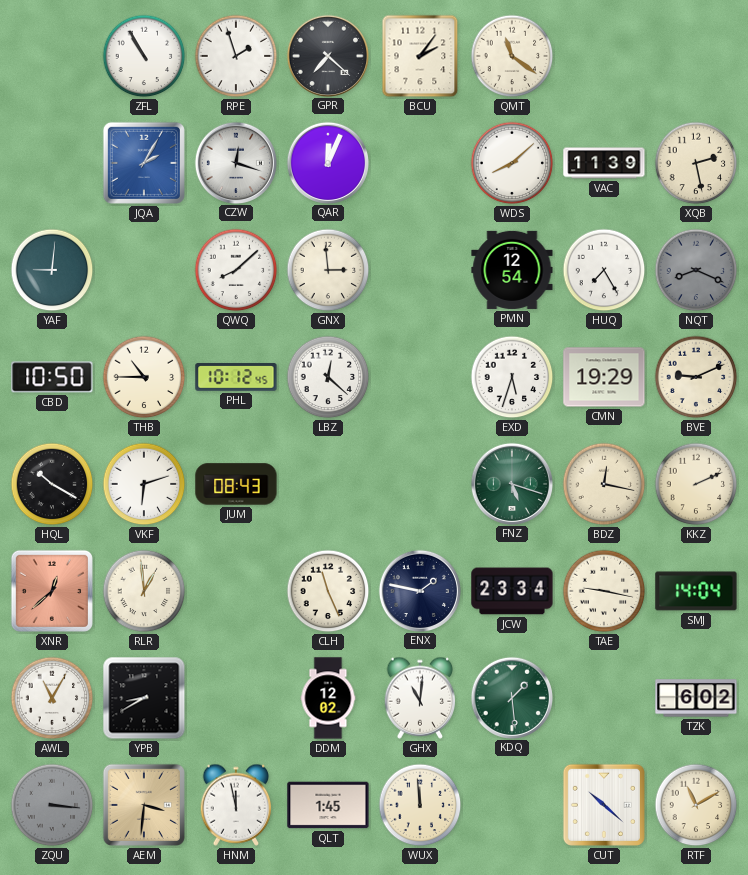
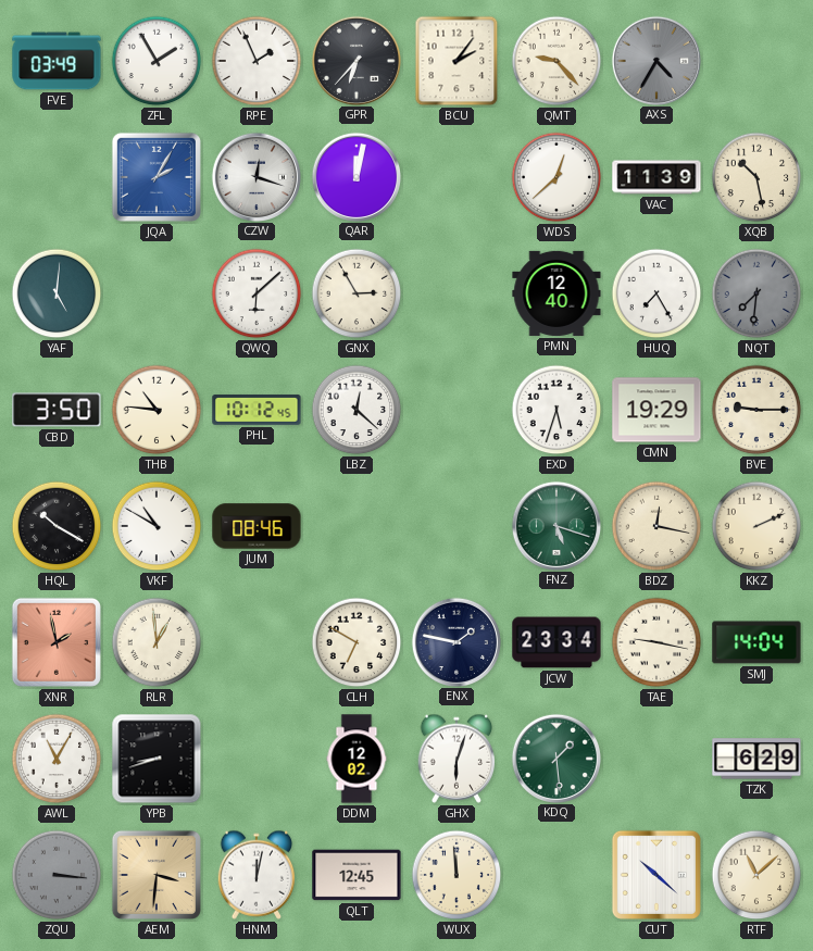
FVE: none -> 03:49
ZFL: 10:55 -> 1:55
RPE: 1:57 -> 1:56
GPR: 7:22 -> 6:37
QMT: 11:21 -> 9:23
AXS: none -> 4:35
QAR: 12:04 -> 12:02
WDS: 8:08 -> 12:38
XQB: 2:28 -> 10:28
YAF: 9:01 -> 5:01
QWQ: 8:08 -> 6:08
GNX: 2:59 -> 2:55
PMN: 12:54 -> 12:40
NQT: 8:19 -> 7:31
CBD: 10:50 -> 3:50
THB: 10:45 -> 10:46
BVE: 9:11 -> 9:15
VKF: 6:12 -> 10:50
JUM: 08:43 -> 08:46
XNR: 12:38 -> 1:58
CLH: 11:26 -> 6:50
YPB: 8:40 -> 8:42
GHX: 11:01 -> 6:03
TZK: 6:02 -> 6:29
HNM: 11:58 -> 12:02
QLT: 1:45 -> 12:45
RTF: 11:10 -> 11:08
